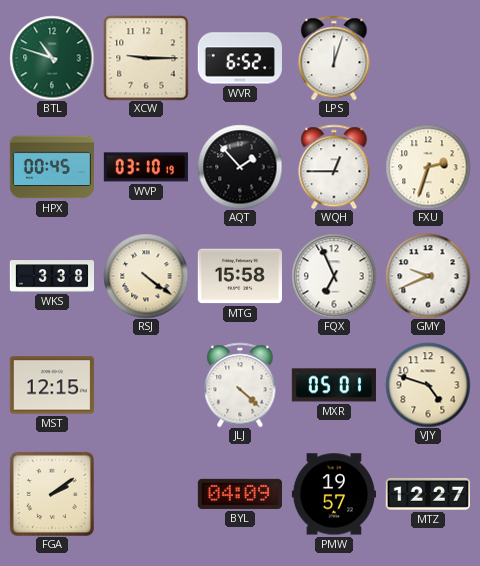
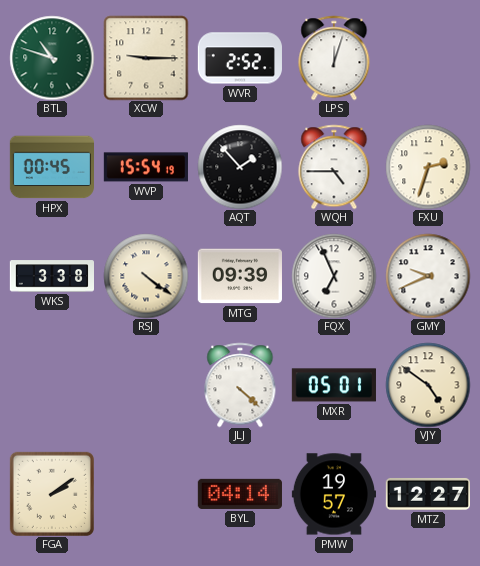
WVR: 6:52 -> 2:52
WVP: 03:10 -> 15:54
WQH: 12:45 -> 4:45
MTG: 15:58 -> 09:39
MST: 12:15 -> none
VJY: 4:48 -> 4:51
BYL: 04:09 -> 04:14
